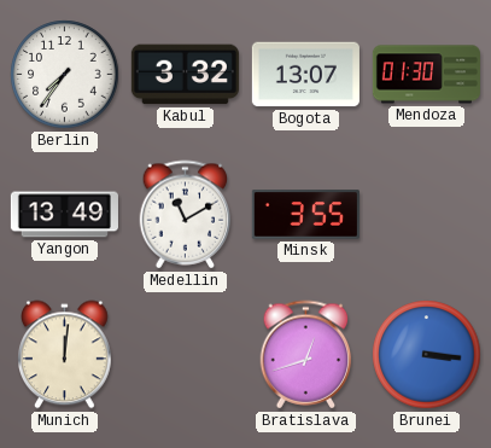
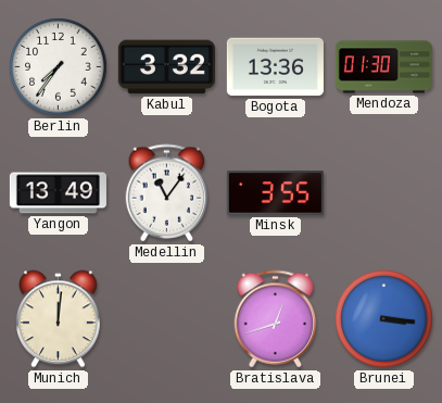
Bogota: 13:07 -> 13:36
Medellin: 11:10 -> 11:06
